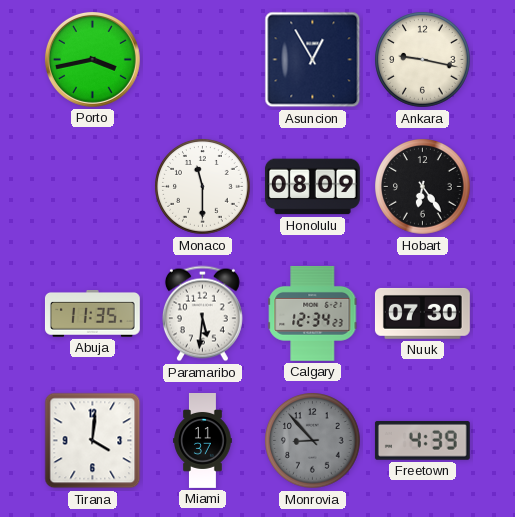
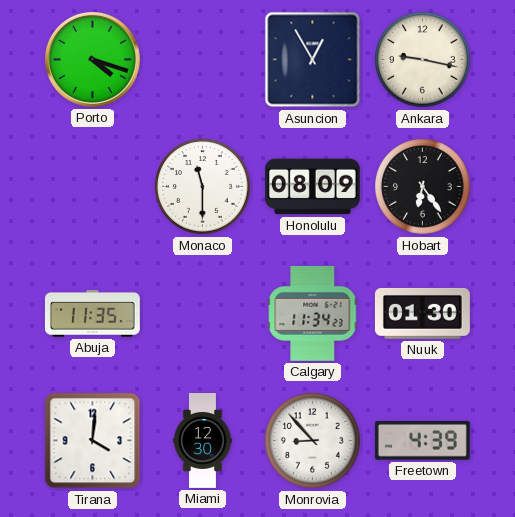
Porto: 3:43 -> 4:18
Paramaribo: 5:31 -> none
Calgary: 12:34 -> 11:34
Nuuk: 07:30 -> 01:30
Miami: 11:37 -> 12:30
Monrovia dial: grey -> white
